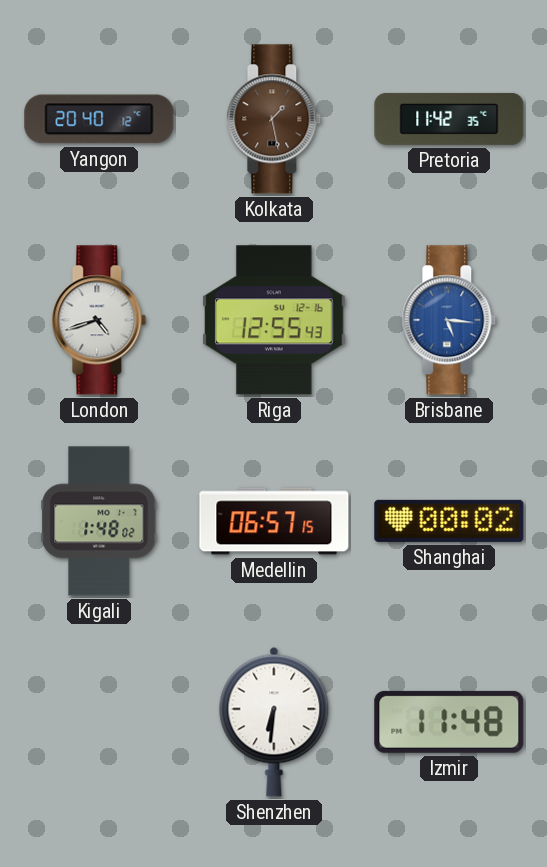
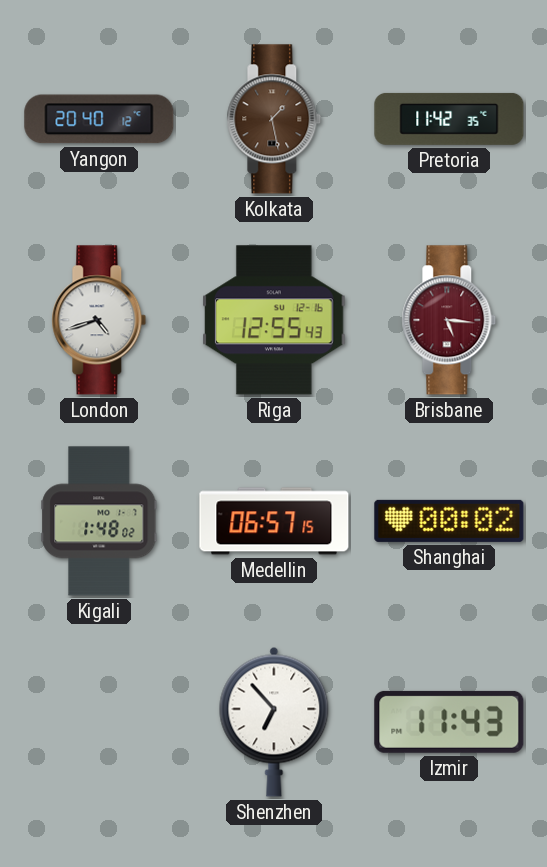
Brisbane dial: blue -> burgundy
Shenzhen: 6:31 -> 6:53
Izmir: 11:48 -> 11:43
